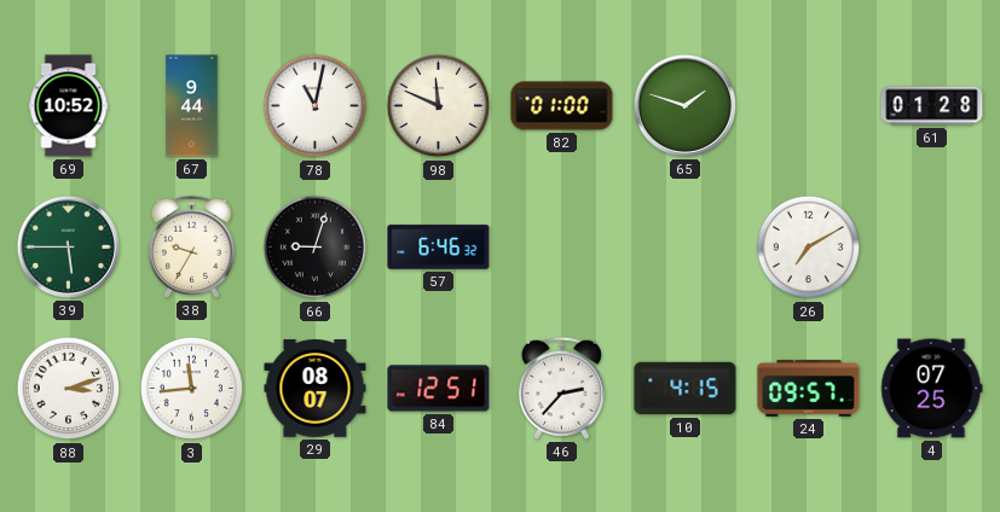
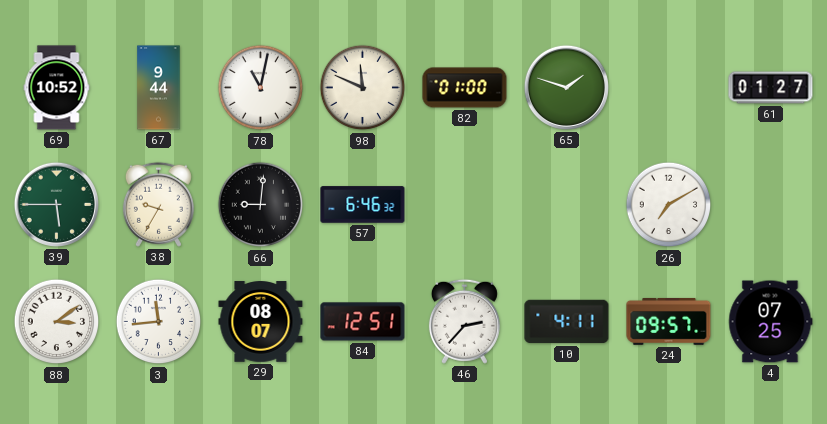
61: 01:28 -> 01:27
66: 9:03 -> 9:01
88: 3:12 -> 3:09
10: 4:15 -> 4:11
